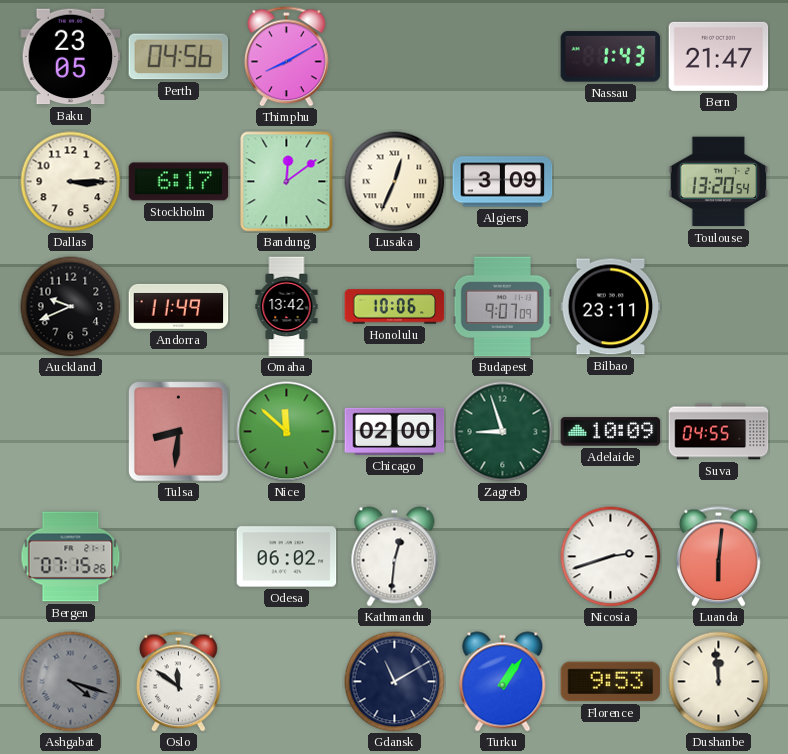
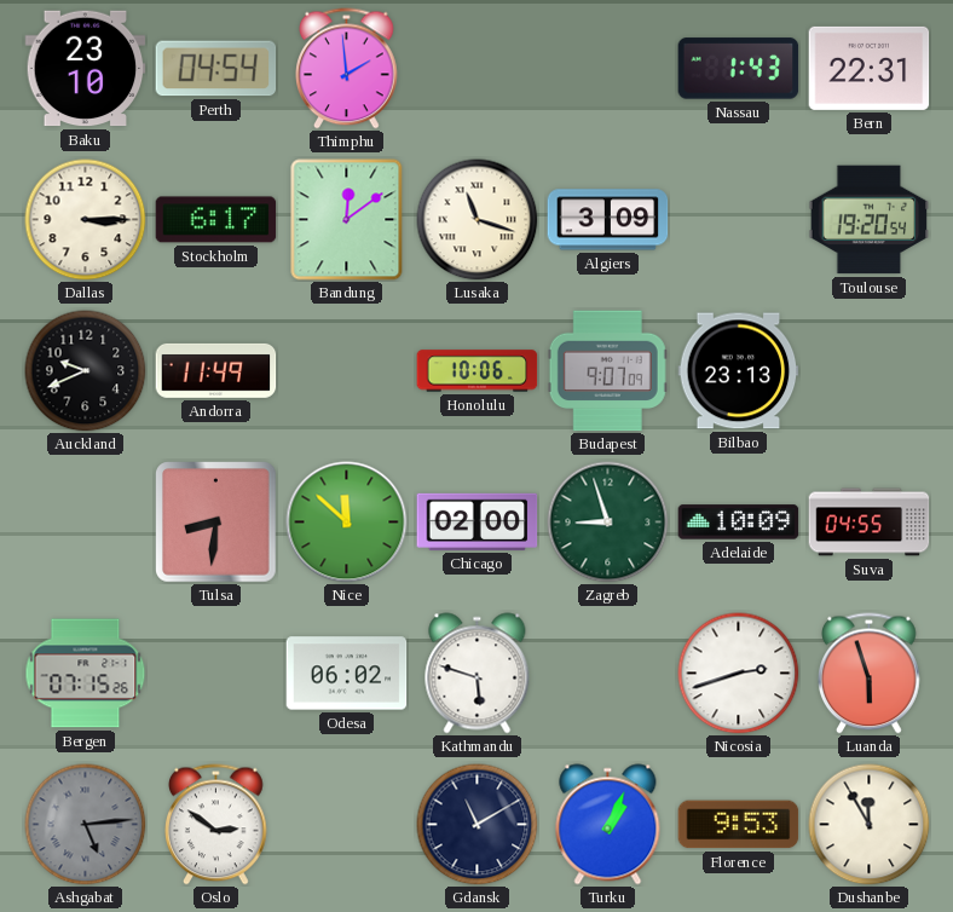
Baku: 23:05 -> 23:10
Perth: 04:56 -> 04:54
Thimphu: 8:10 -> 1:59
Bern: 21:47 -> 22:31
Lusaka: 12:34 -> 11:18
Toulouse: 13:20 -> 19:20
Omaha: 13:42 -> none
Bilbao: 23:11 -> 23:13
Kathmandu: 12:31 -> 5:48
Luanda: 6:01 -> 5:57
Ashgabat: 4:18 -> 5:14
Oslo: 11:51 -> 2:51
Turku: 1:06 -> 1:04
Dushanbe: 11:59 -> 11:55
